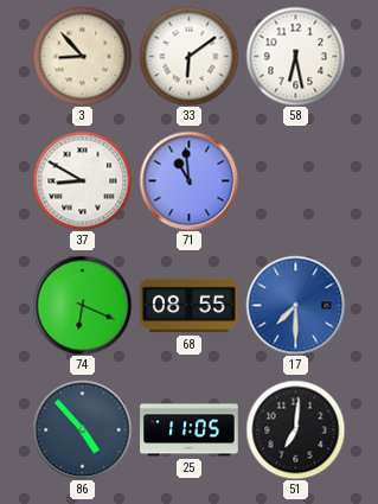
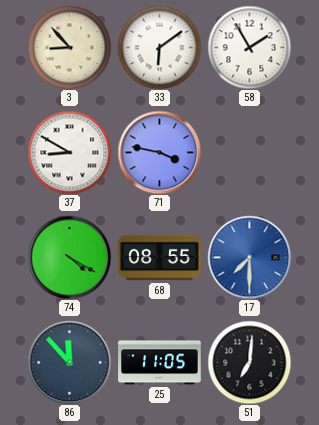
58: 6:28 -> 1:55
71: 10:59 -> 3:47
74: 6:19 -> 4:20
86: 4:53 -> 11:53
